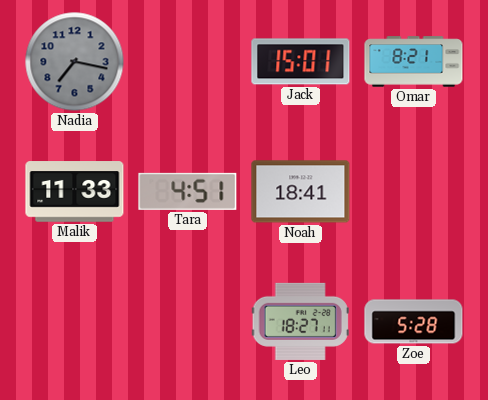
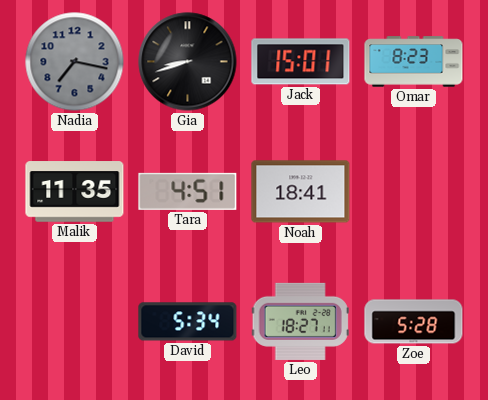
Gia: none -> 8:42
Omar: 8:21 -> 8:23
Malik: 11:33 -> 11:35
David: none -> 5:34
